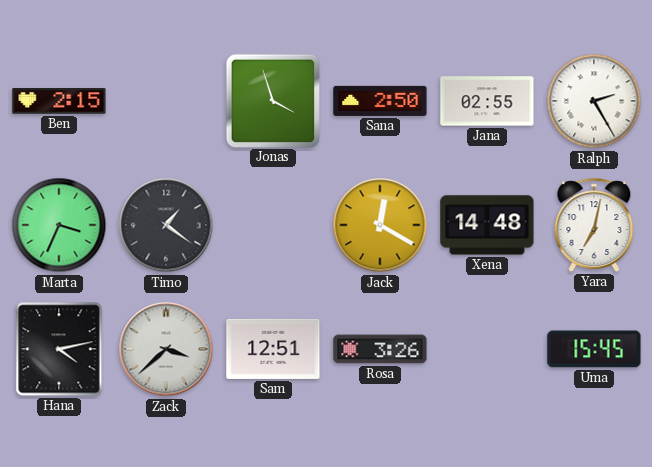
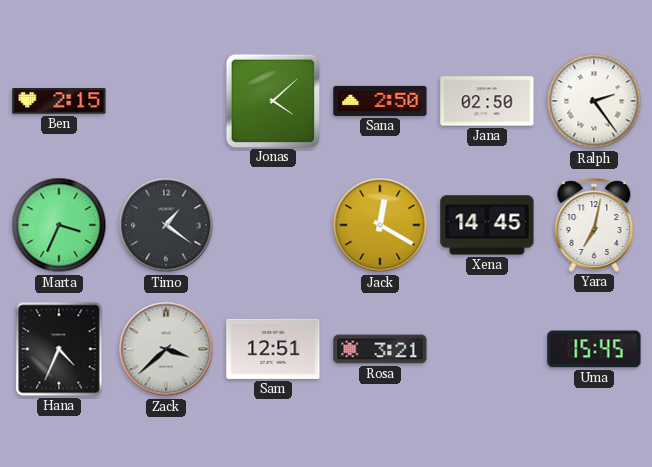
Jonas: 3:57 -> 4:08
Jana: 02:55 -> 02:50
Ralph: 2:25 -> 2:24
Xena: 14:48 -> 14:45
Hana: 4:13 -> 4:34
Rosa: 3:26 -> 3:21
